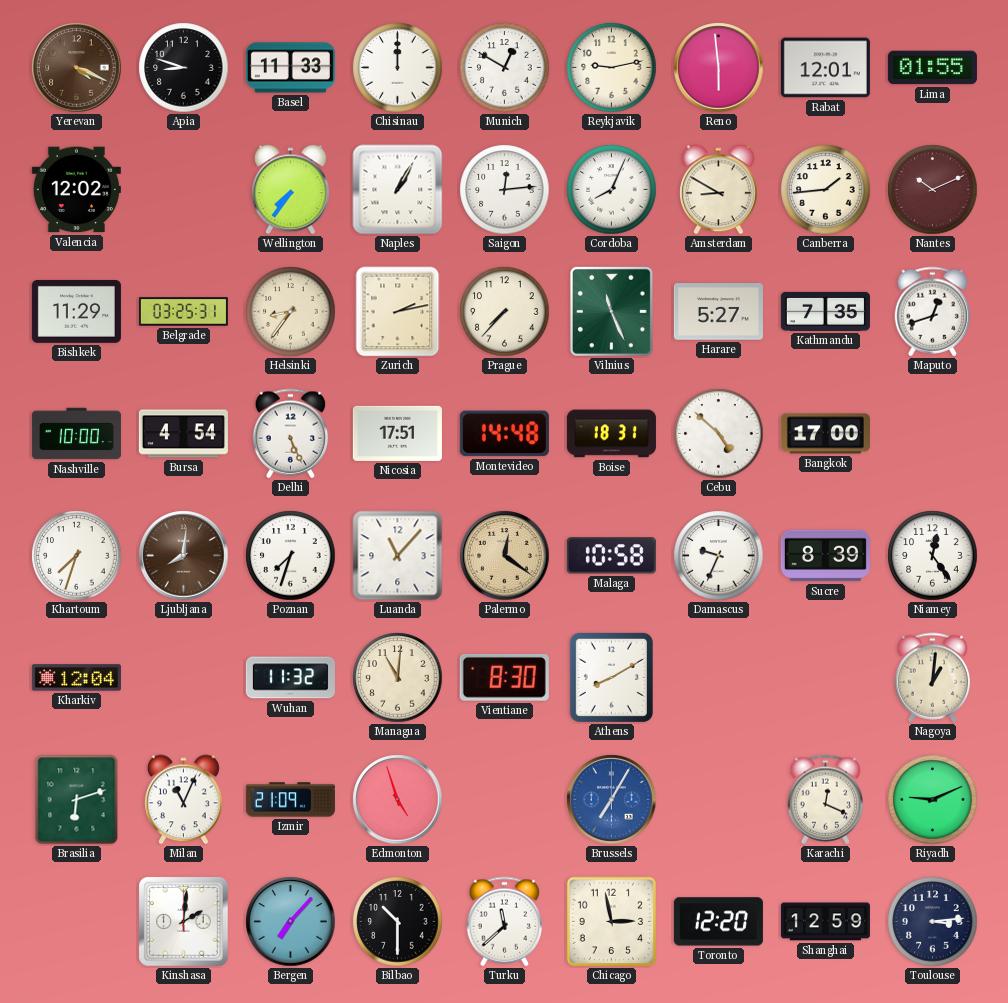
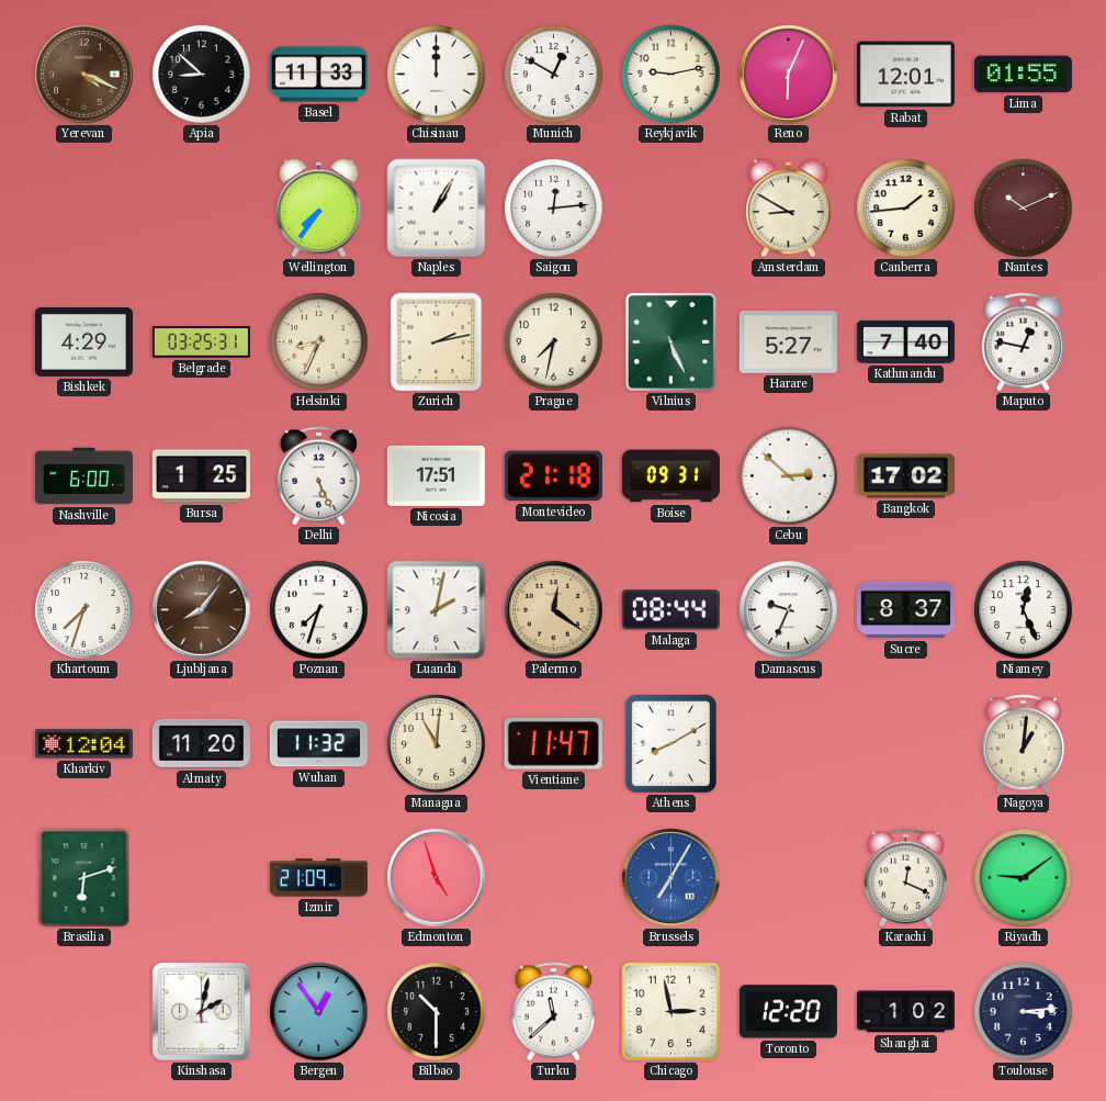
Apia: 8:48 -> 8:52
Reno: 5:59 -> 6:04
Valencia: 12:02 -> none
Cordoba: 8:04 -> none
Bishkek: 11:29 -> 4:29
Helsinki: 8:36 -> 8:34
Prague: 7:37 -> 7:32
Vilnius: 11:26 -> 5:26
Kathmandu: 7:35 -> 7:40
Maputo: 12:42 -> 12:47
Nashville: 10:00 -> 6:00
Bursa: 4:54 -> 1:25
Montevideo: 14:48 -> 21:18
Boise: 18:31 -> 09:31
Cebu: 4:52 -> 2:52
Bangkok: 17:00 -> 17:02
Ljubljana: 8:01 -> 8:06
Luanda: 11:07 -> 2:02
Malaga: 10:58 -> 08:44
Sucre: 8:39 -> 8:37
Niamey: 12:24 -> 12:26
Almaty: none -> 11:20
Vientiane: 8:30 -> 11:47
Milan: 11:04 -> none
Riyadh: 9:11 -> 9:09
Kinshasa: 2:01 -> 2:02
Bergen: 7:07 -> 12:54
Shanghai: 12:59 -> 1:02
